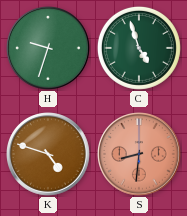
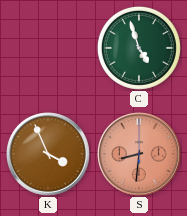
H: 9:33 -> none
K: 4:48 -> 3:56
